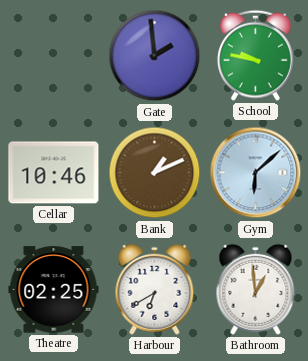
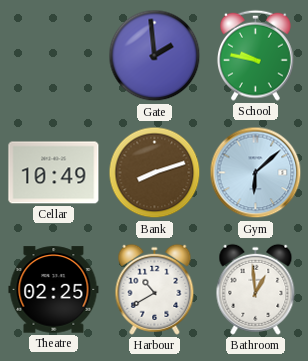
Cellar: 10:46 -> 10:49
Bank: 1:11 -> 8:12
Harbour: 6:40 -> 10:40
